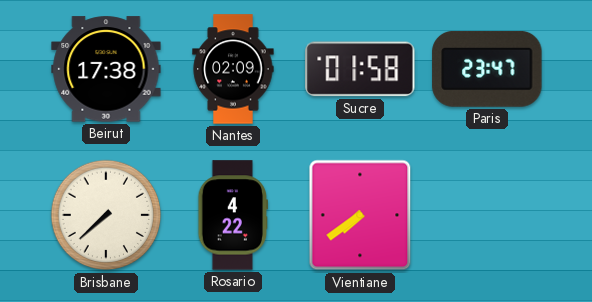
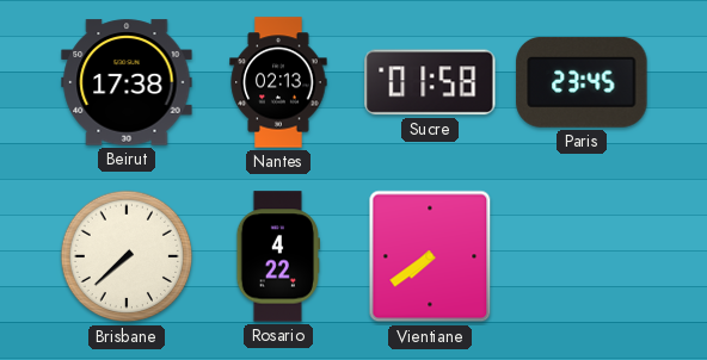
Nantes: 02:09 -> 02:13
Paris: 23:47 -> 23:45
